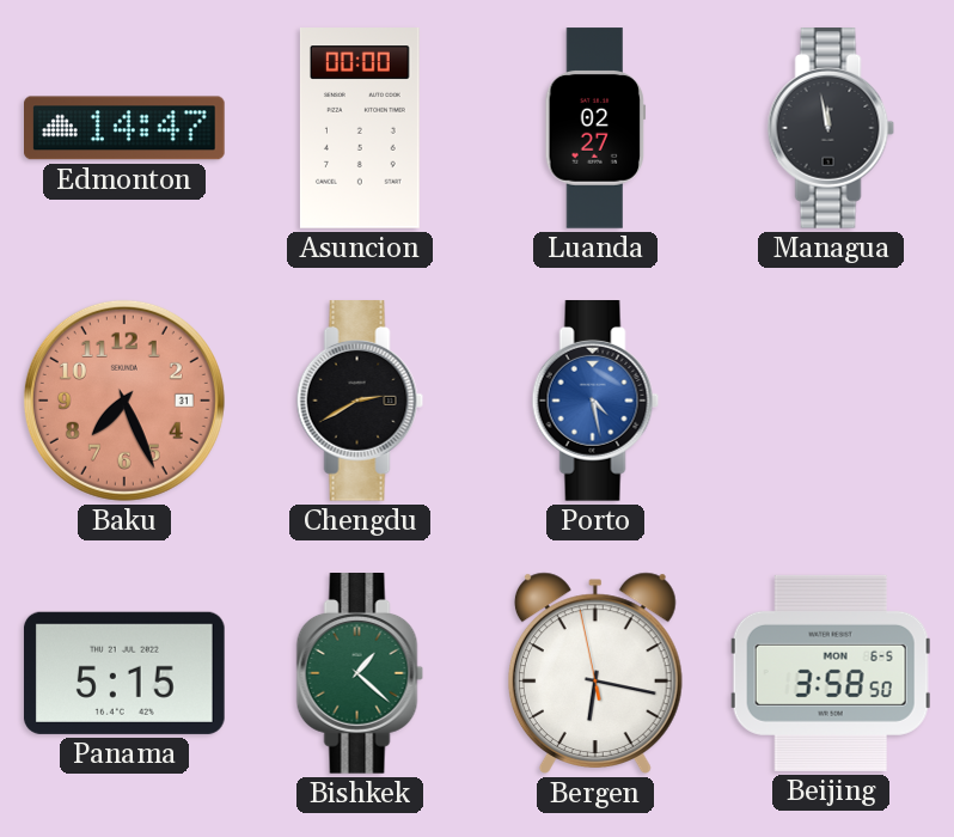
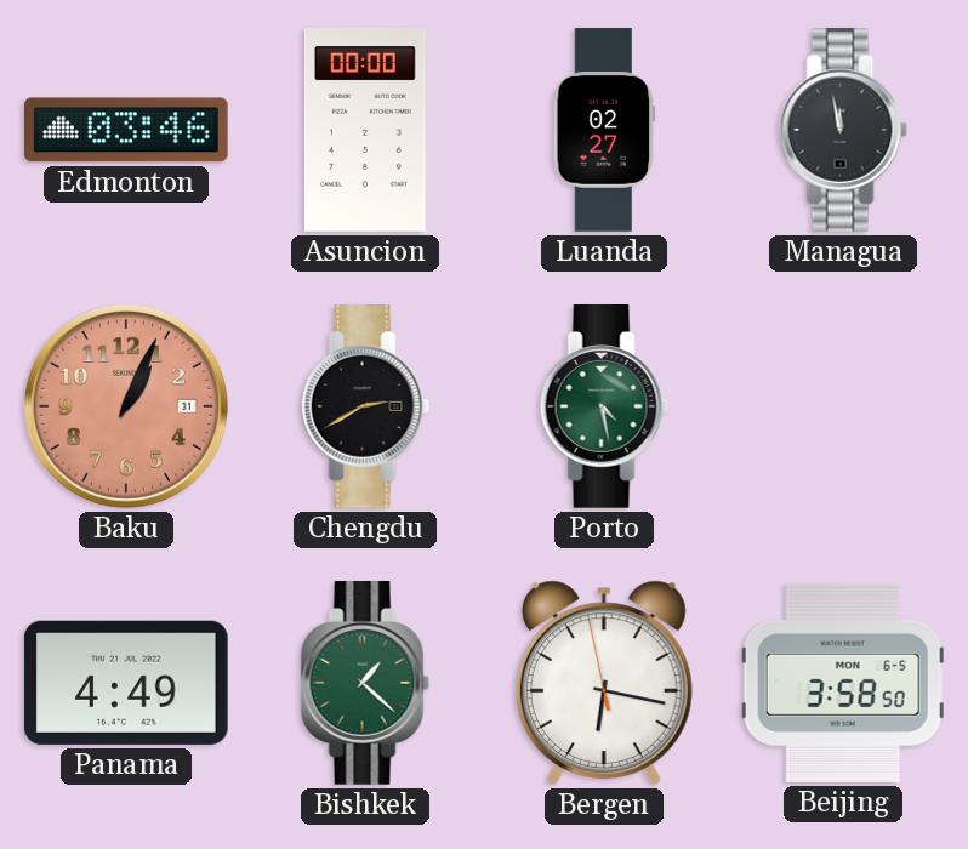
Edmonton: 14:47 -> 03:46
Baku: 7:26 -> 1:04
Porto dial: blue -> green
Panama: 5:15 -> 4:49
